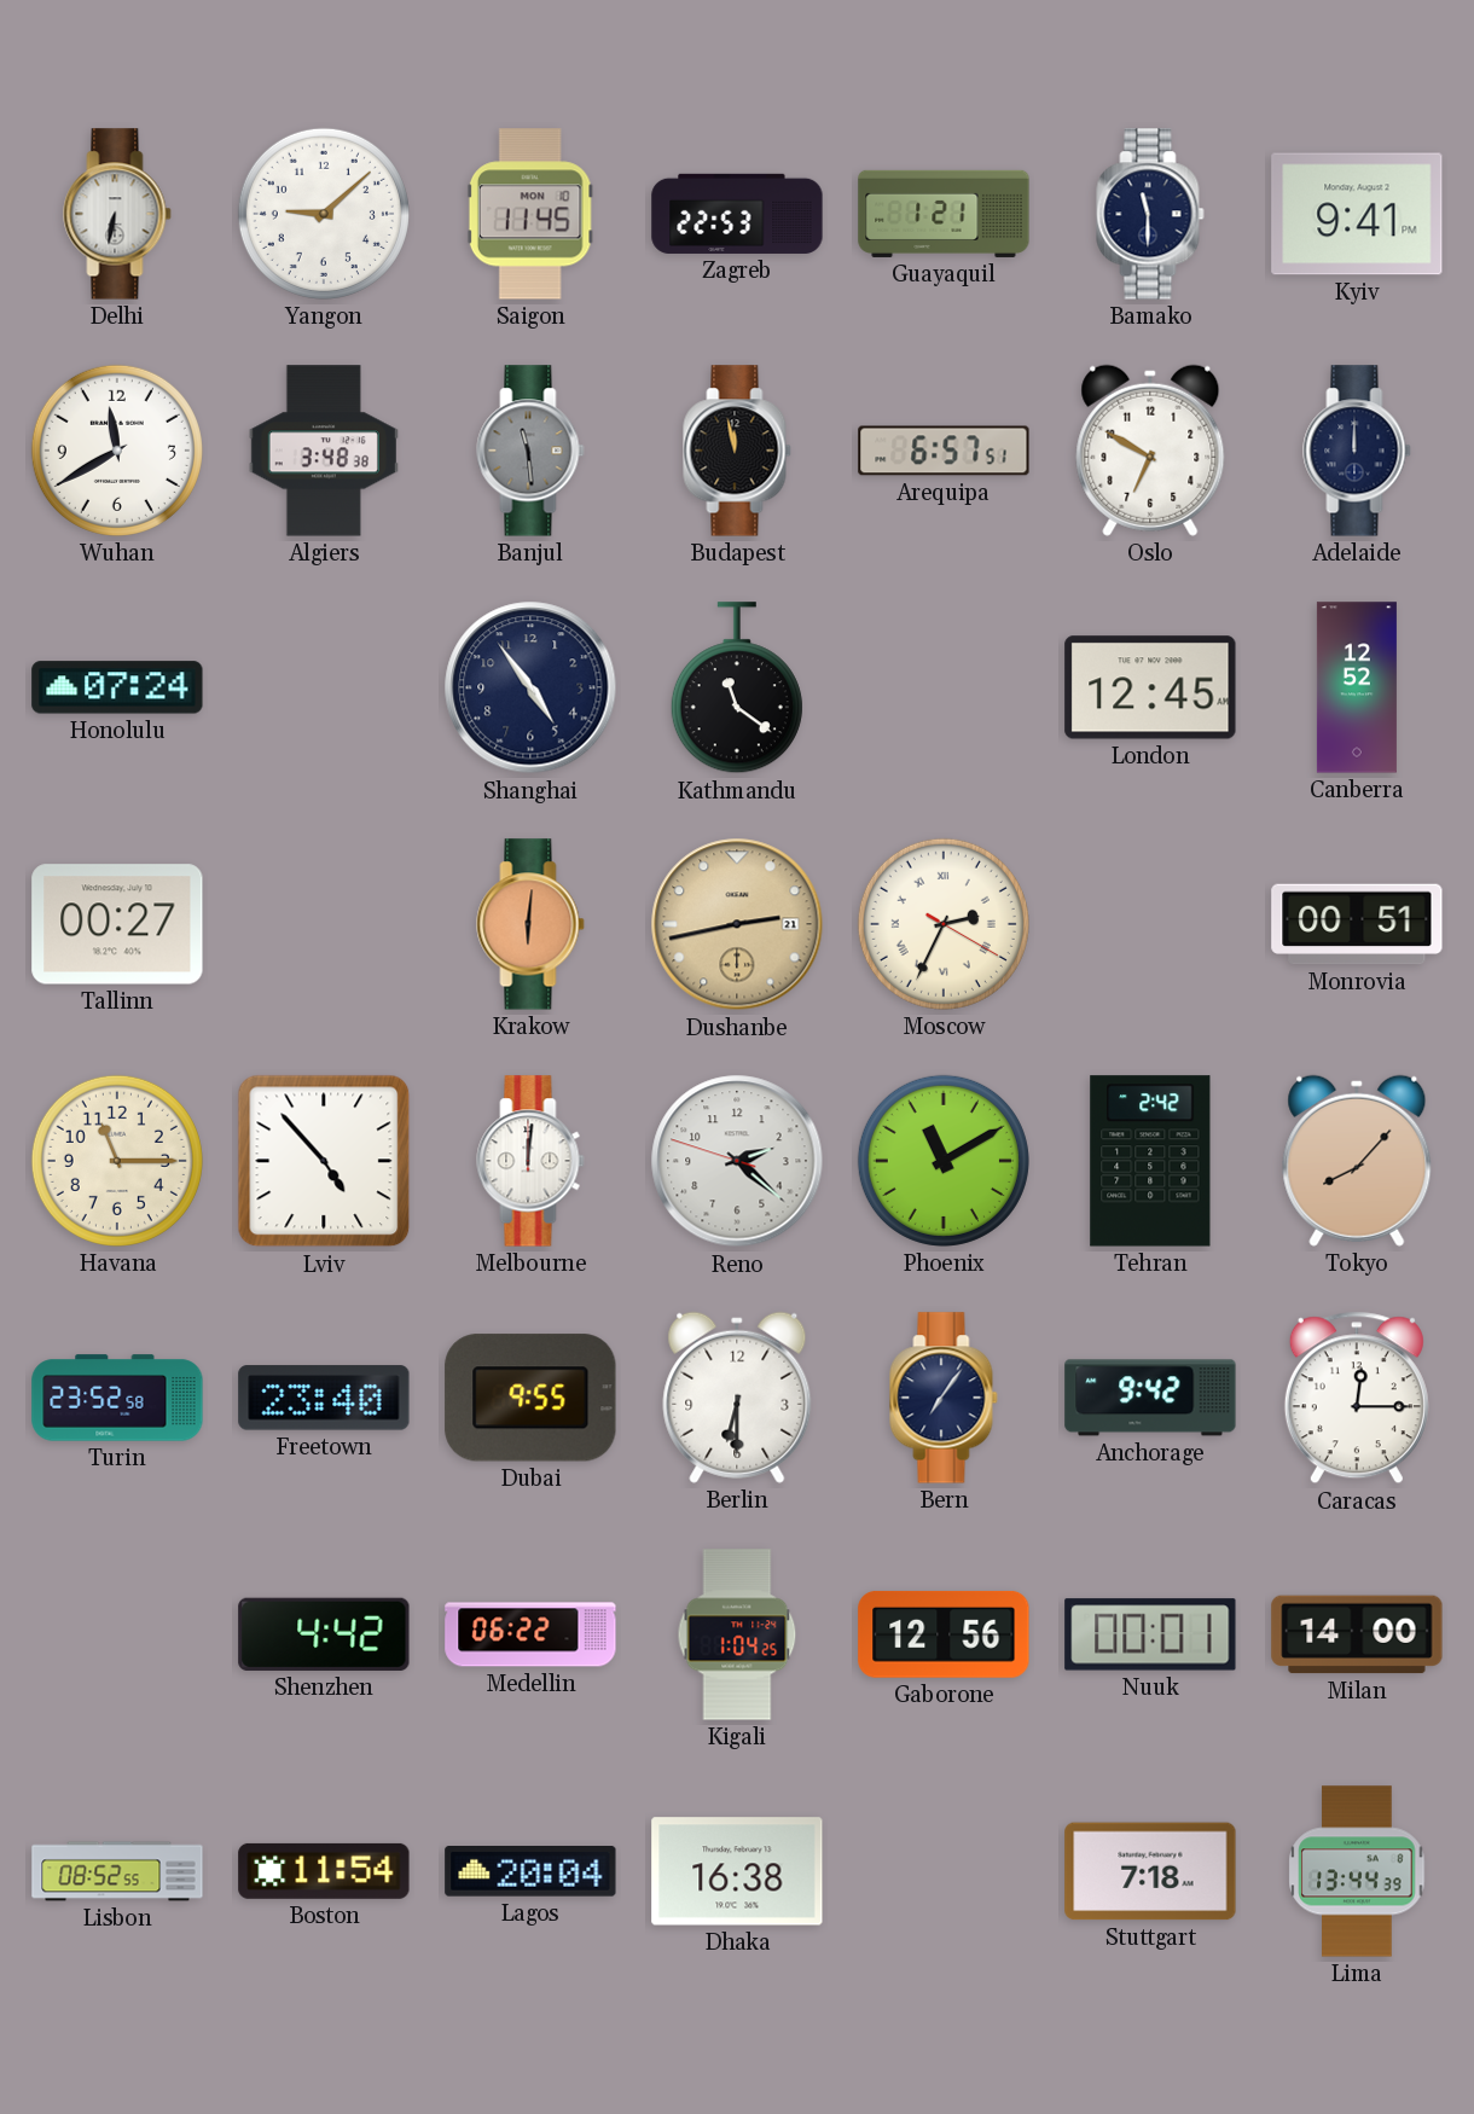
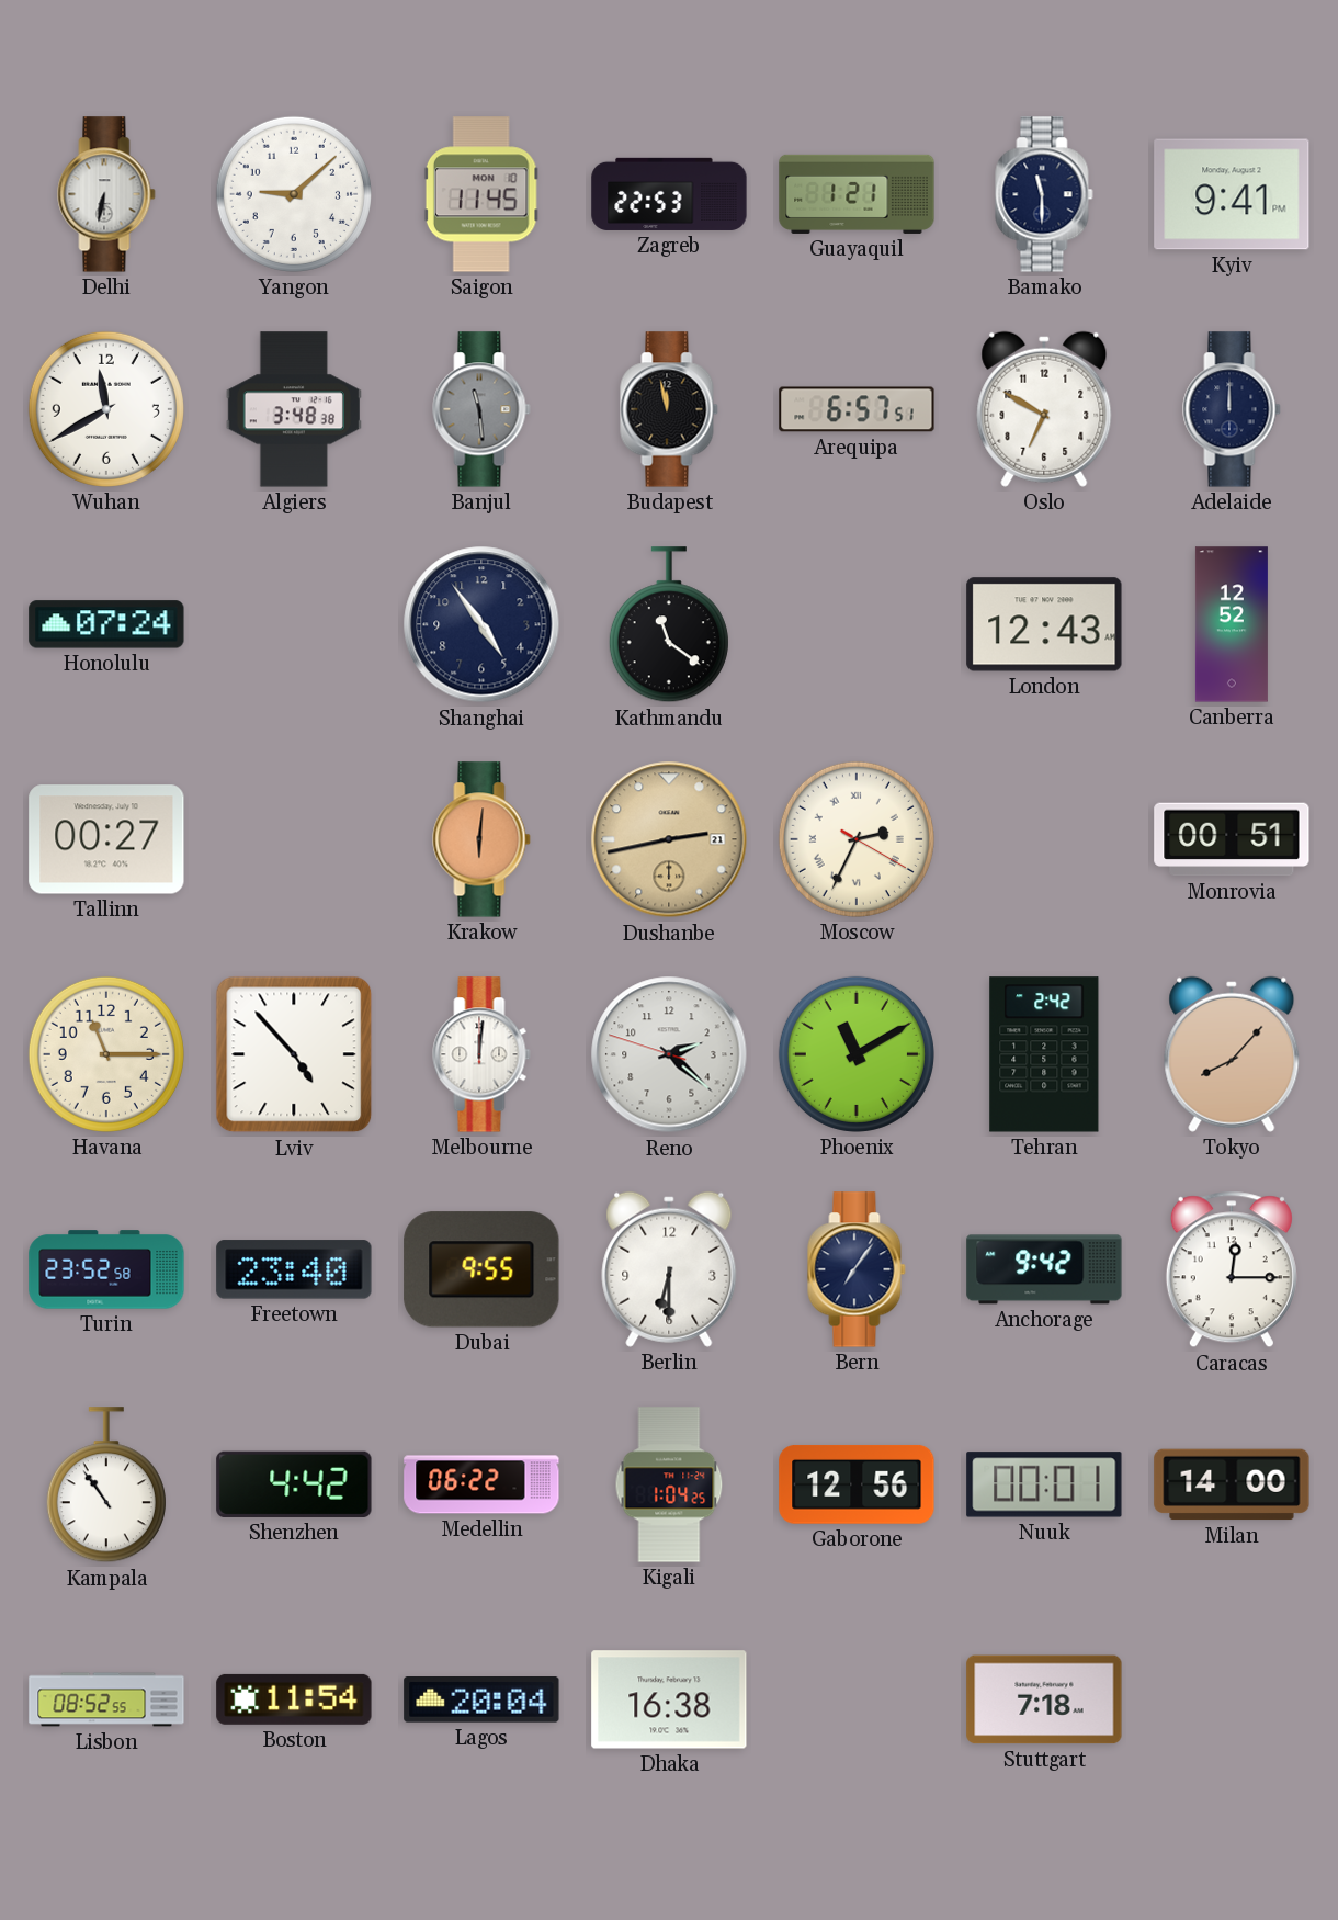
London: 12:45 -> 12:43
Kampala: none -> 10:54
Lima: 13:44 -> none
